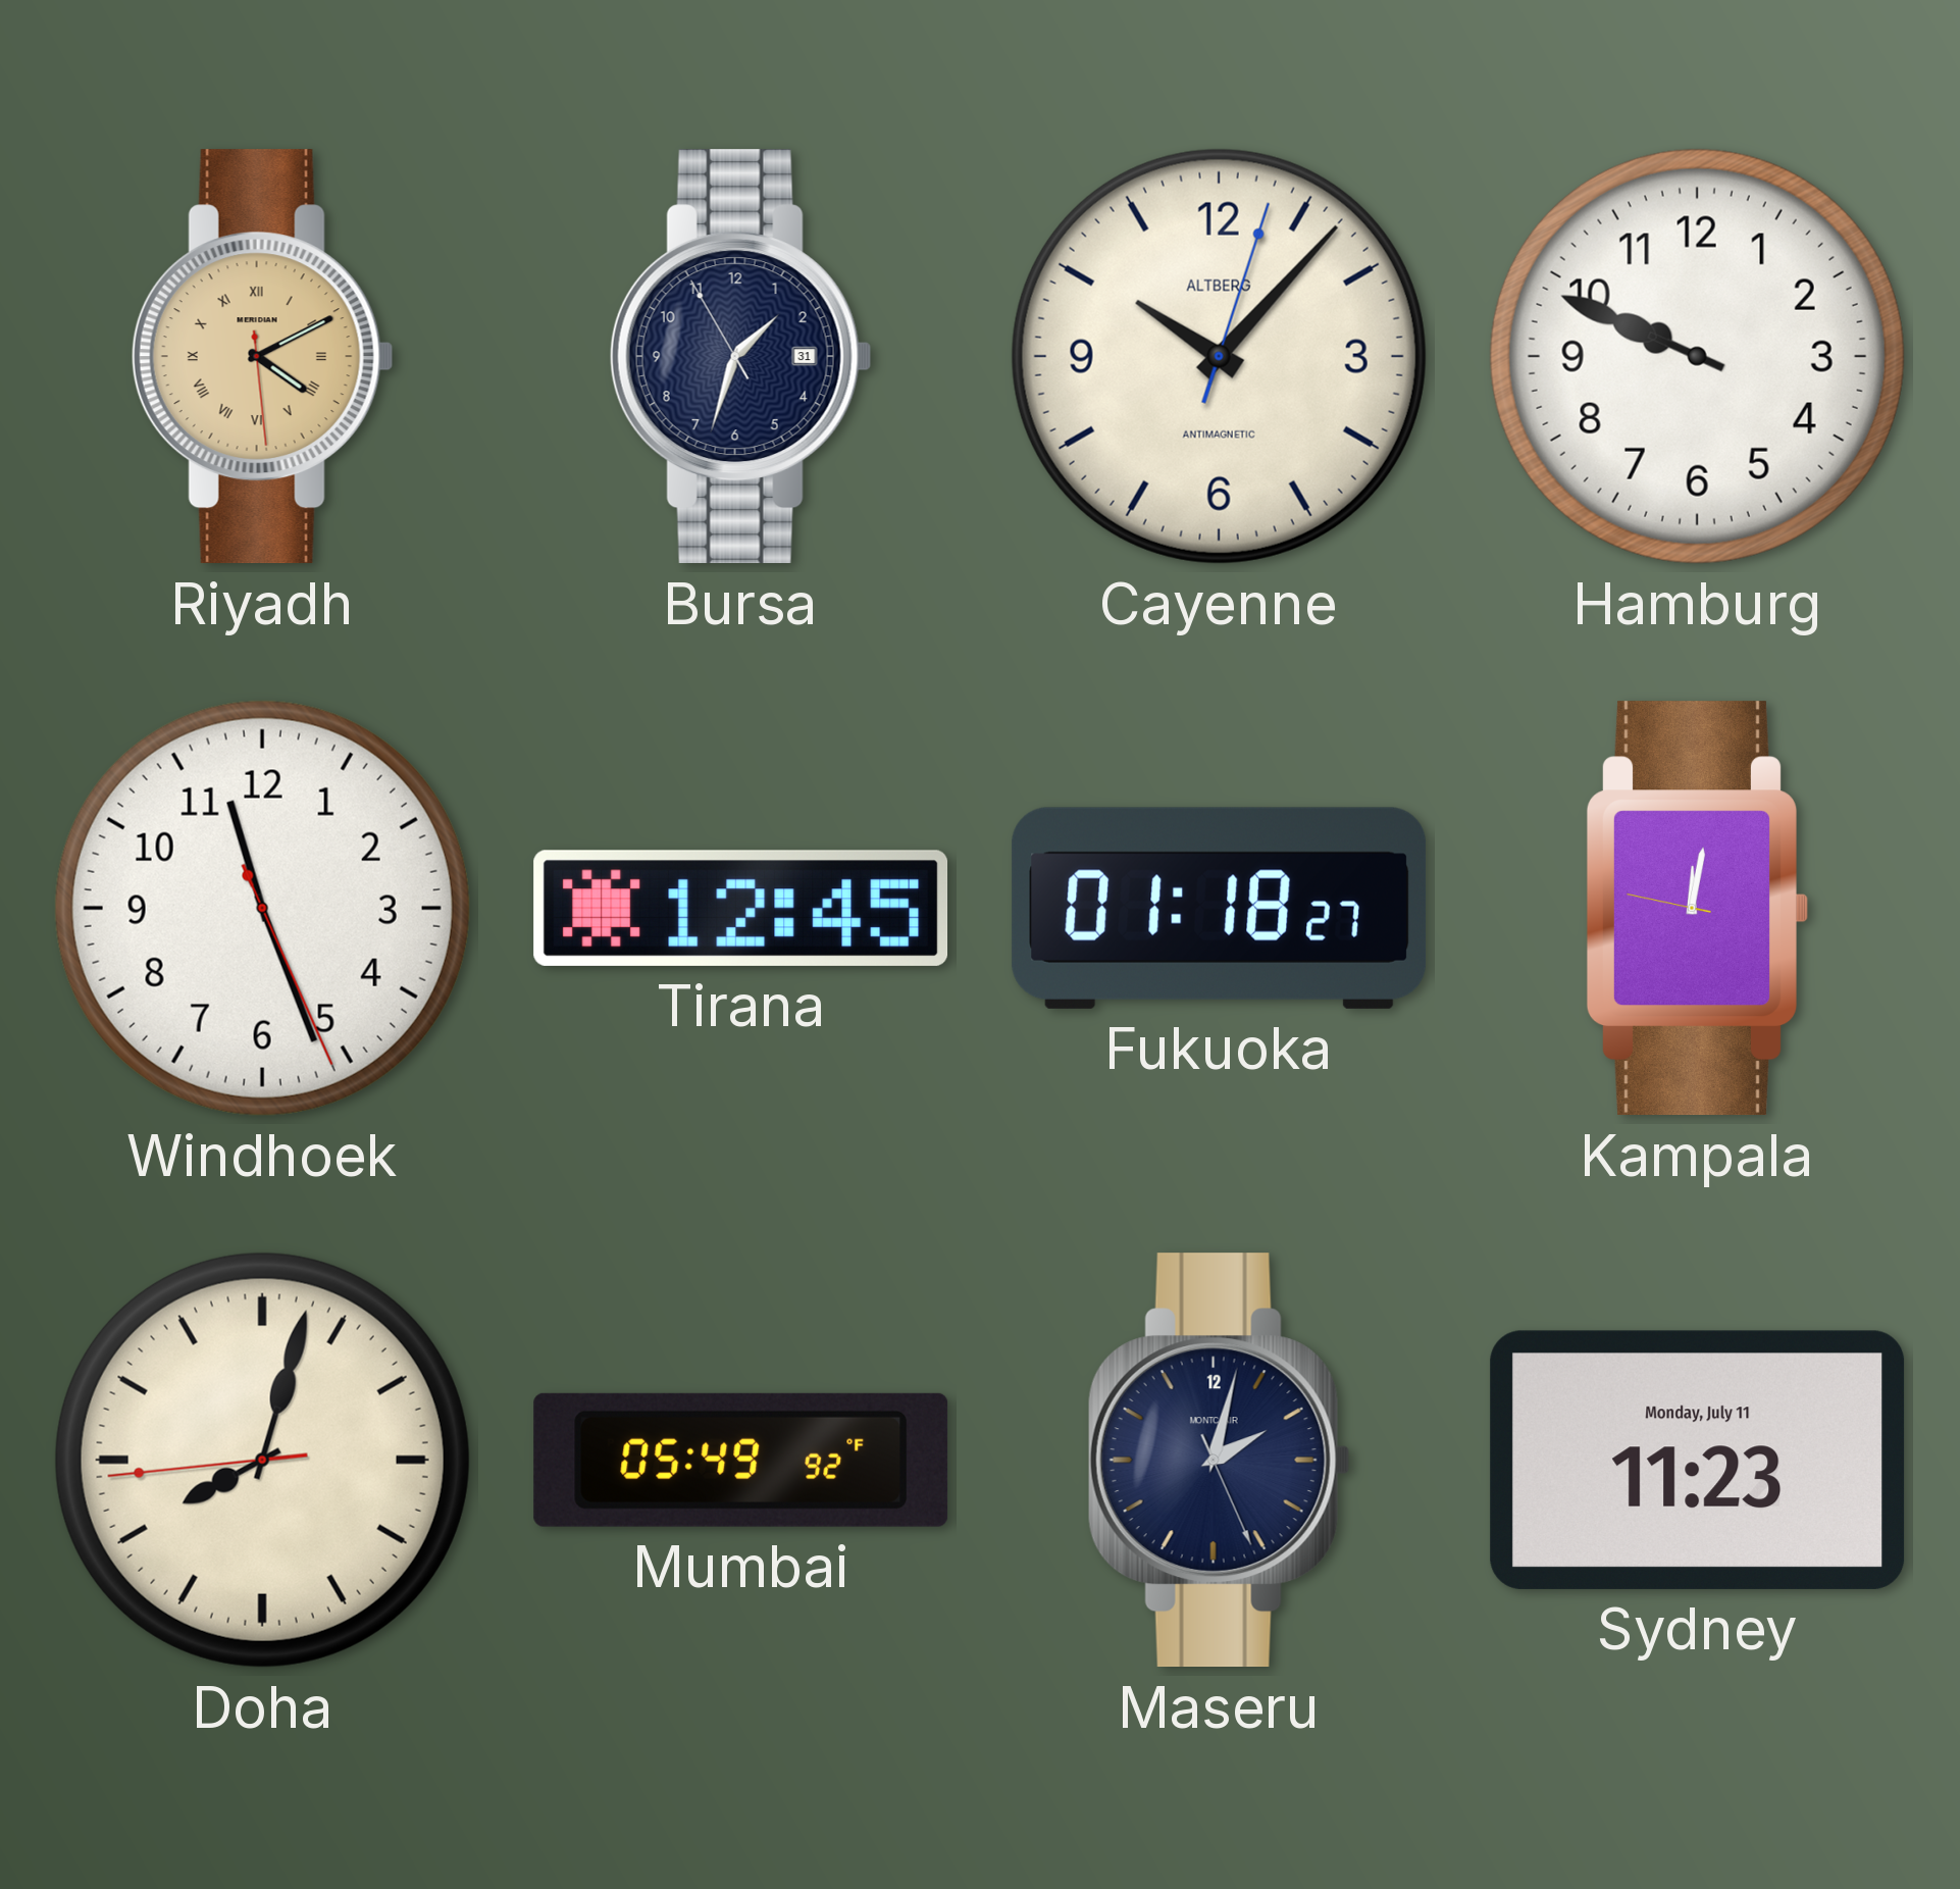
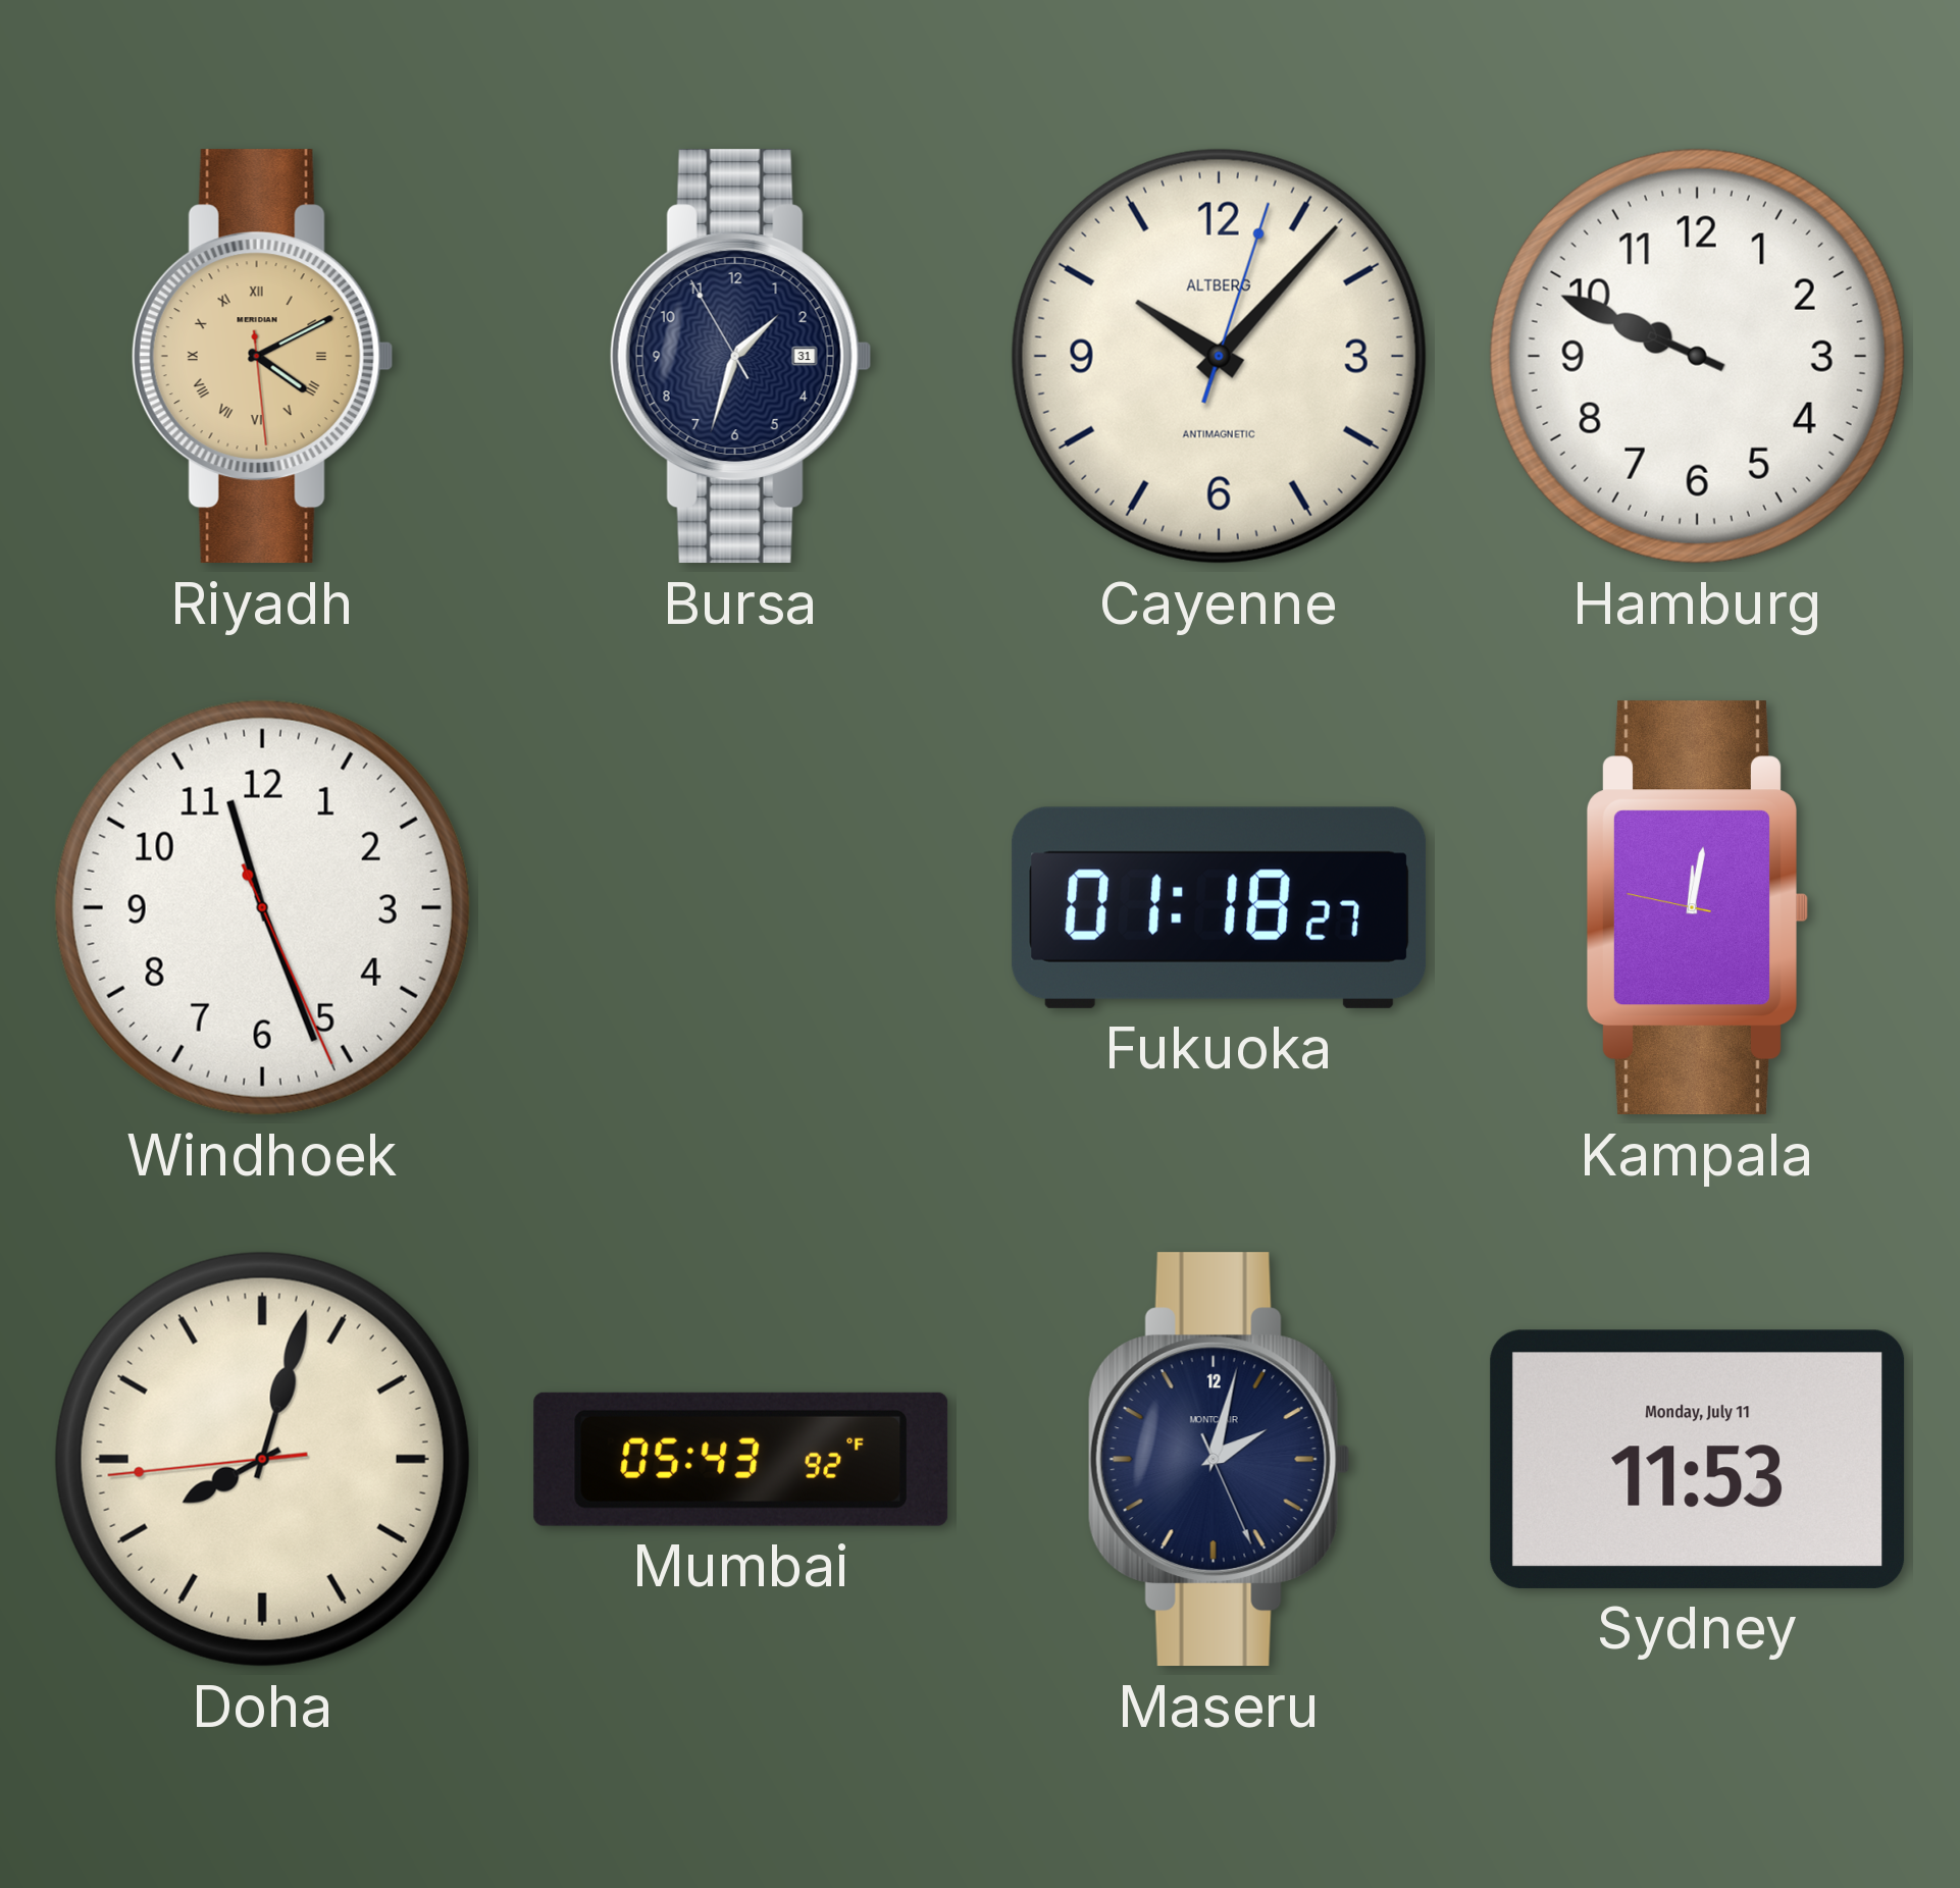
Tirana: 12:45 -> none
Mumbai: 05:49 -> 05:43
Sydney: 11:23 -> 11:53
